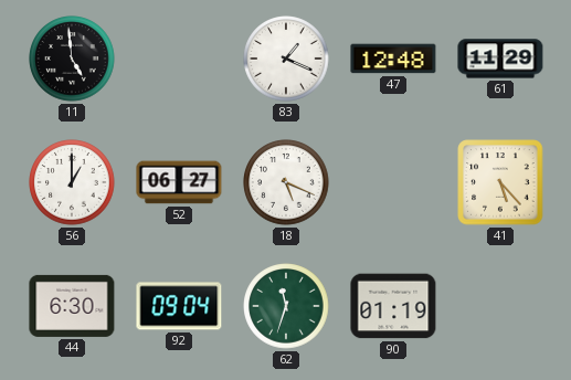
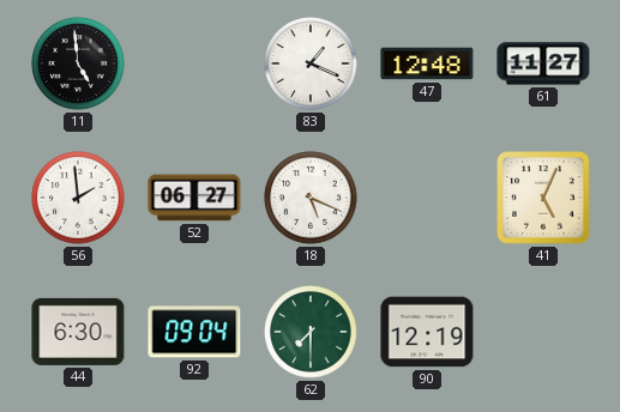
61: 11:29 -> 11:27
56: 1:00 -> 1:59
41: 5:23 -> 5:04
62: 11:33 -> 7:30
90: 01:19 -> 12:19
